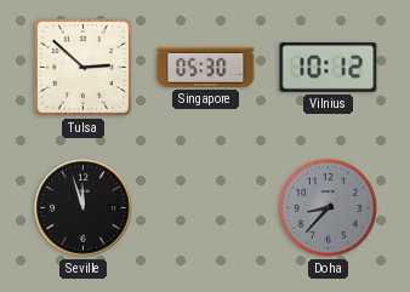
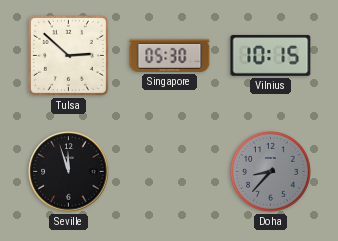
Vilnius: 10:12 -> 10:15
